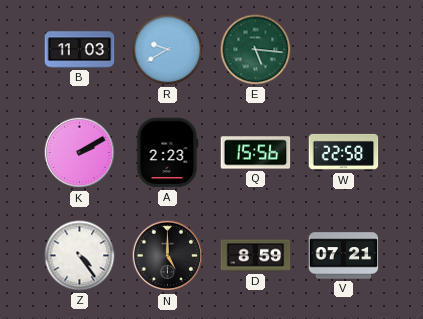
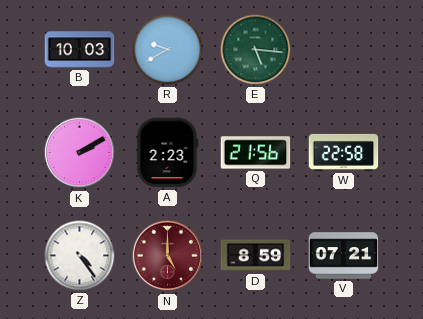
B: 11:03 -> 10:03
Q: 15:56 -> 21:56
N dial: black -> burgundy
